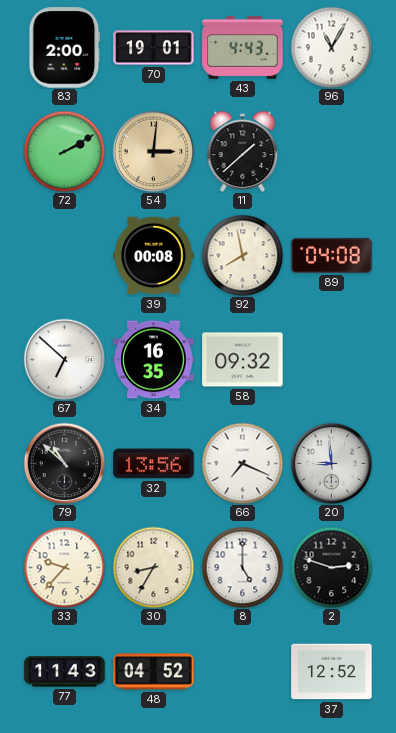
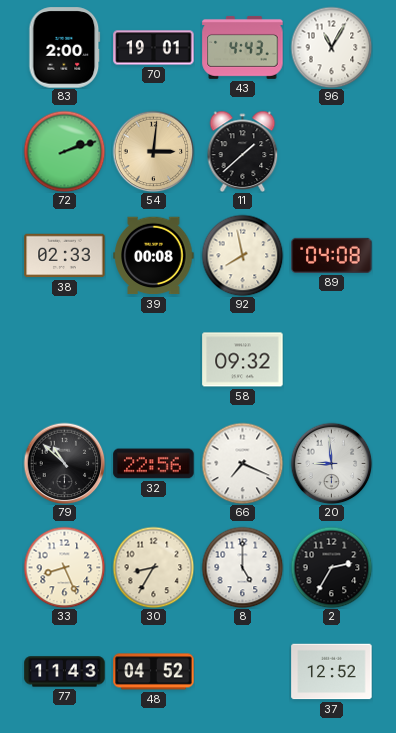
72: 2:10 -> 2:12
38: none -> 02:33
67: 6:52 -> none
34: 16:35 -> none
32: 13:56 -> 22:56
33: 9:37 -> 8:26
2: 2:48 -> 2:35
